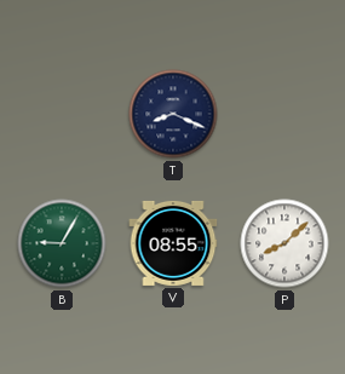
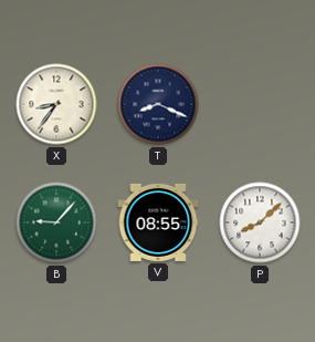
X: none -> 8:36
B: 9:05 -> 9:07
